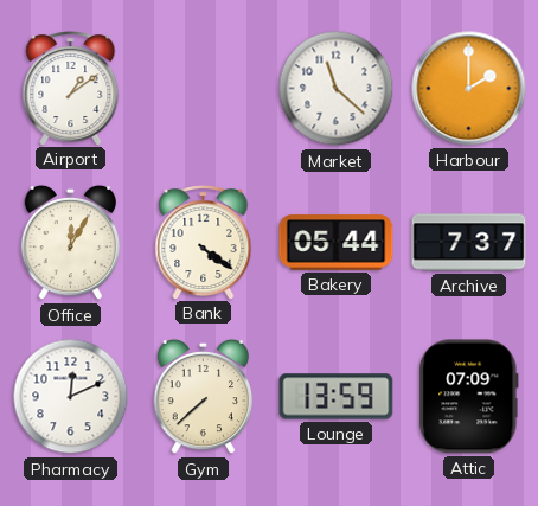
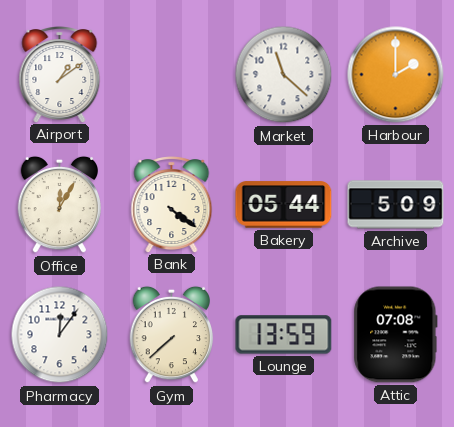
Archive: 7:37 -> 5:09
Pharmacy: 12:11 -> 12:06
Attic: 07:09 -> 07:08
